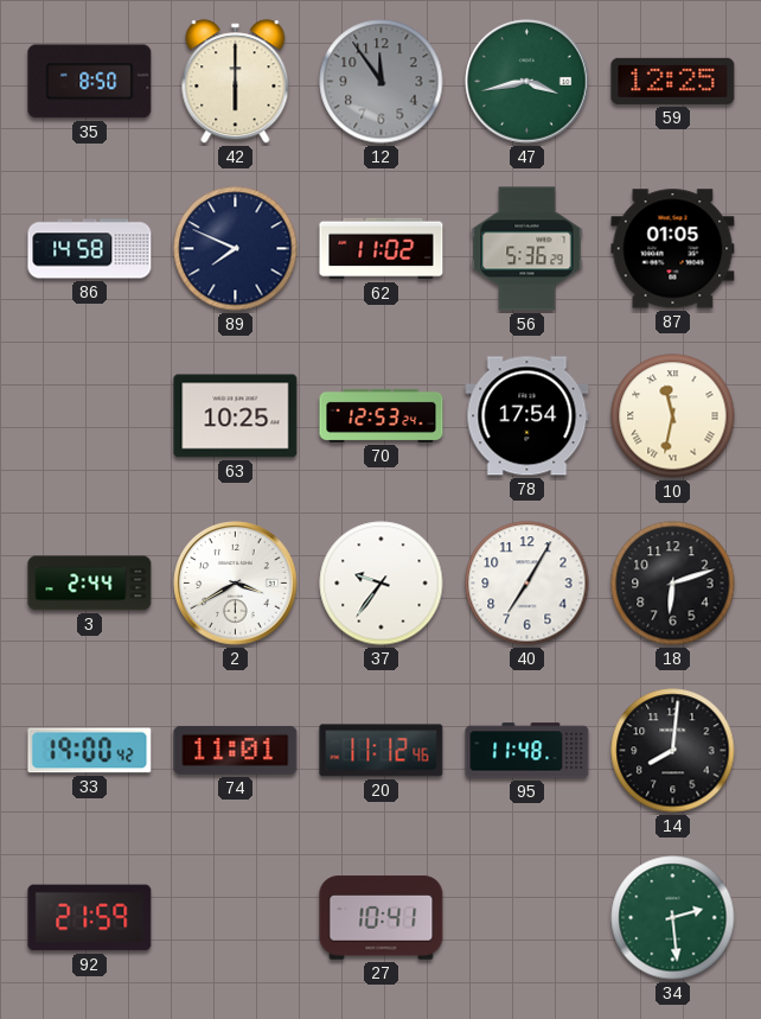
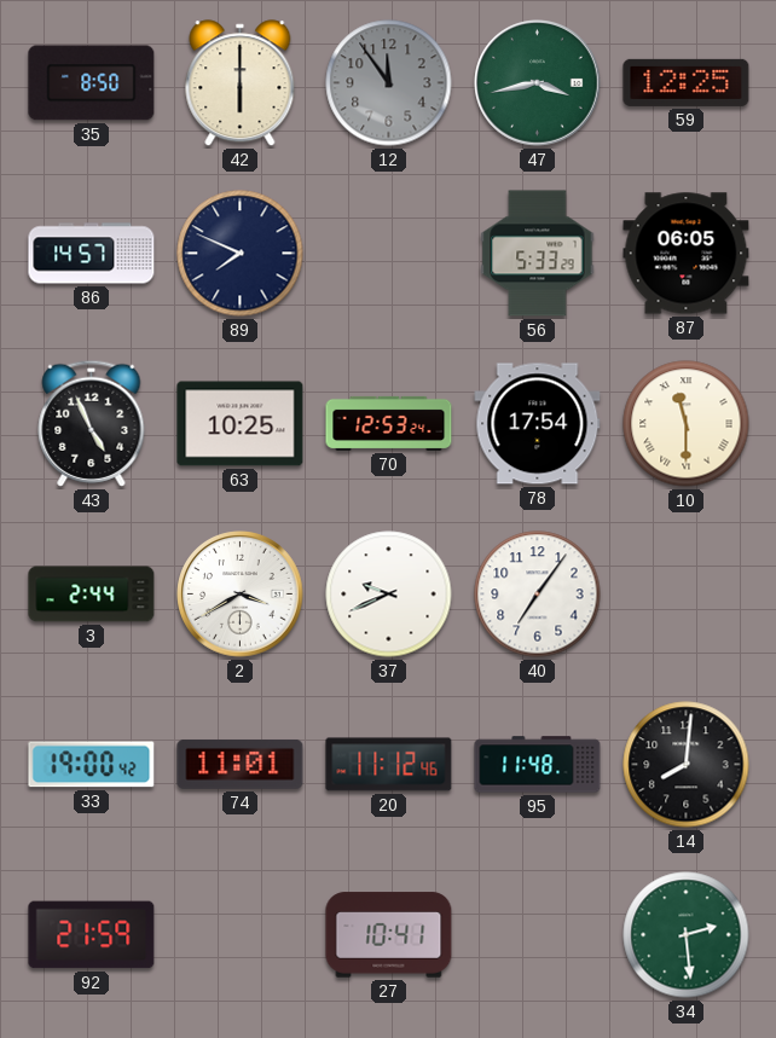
86: 14:58 -> 14:57
62: 11:02 -> none
56: 5:36 -> 5:33
87: 01:05 -> 06:05
43: none -> 4:56
10: 11:32 -> 11:30
37: 9:36 -> 9:41
40: 7:05 -> 7:06
18: 6:12 -> none
